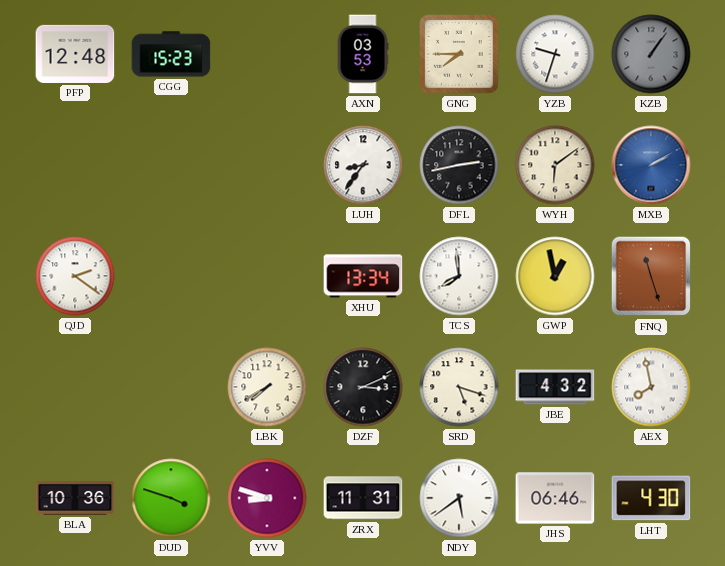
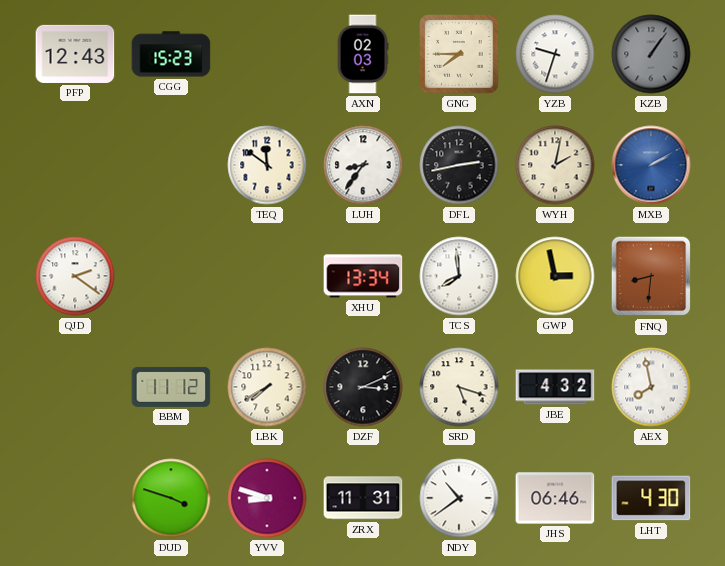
PFP: 12:48 -> 12:43
AXN: 03:53 -> 02:03
TEQ: none -> 11:51
WYH: 6:09 -> 2:02
GWP: 12:58 -> 2:58
FNQ: 11:27 -> 8:31
BBM: none -> 11:12
BLA: 10:36 -> none
NDY: 5:39 -> 10:39
